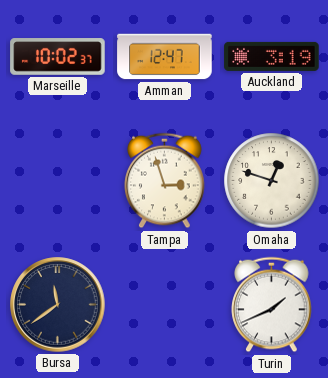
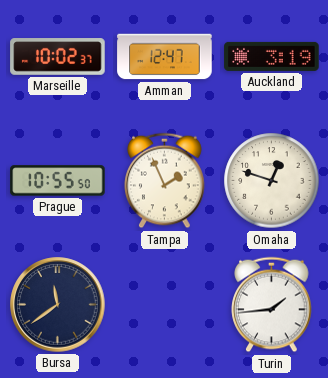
Prague: none -> 10:55
Tampa: 2:57 -> 1:56
Turin: 1:41 -> 1:44
